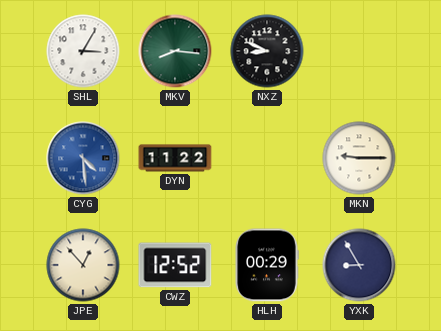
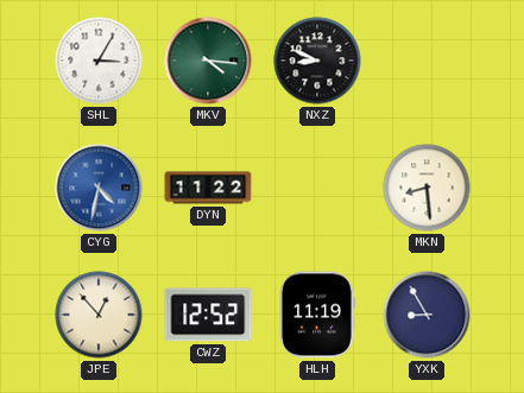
MKV: 8:16 -> 4:16
CYG: 4:29 -> 4:32
MKN: 9:15 -> 8:29
HLH: 00:29 -> 11:19
